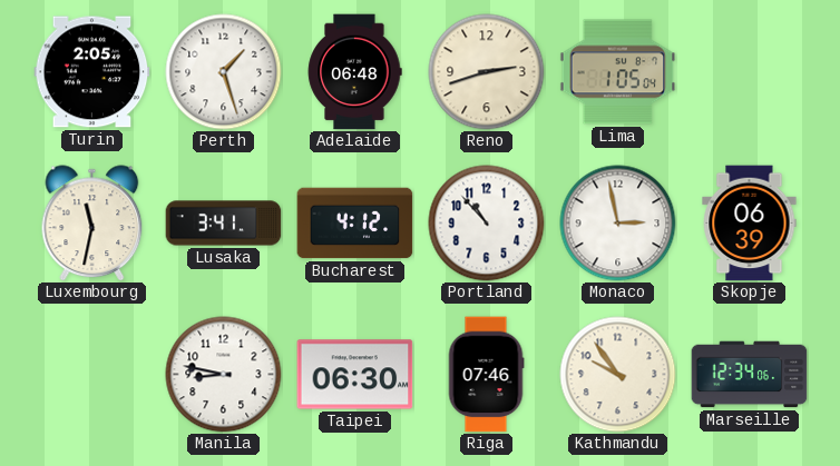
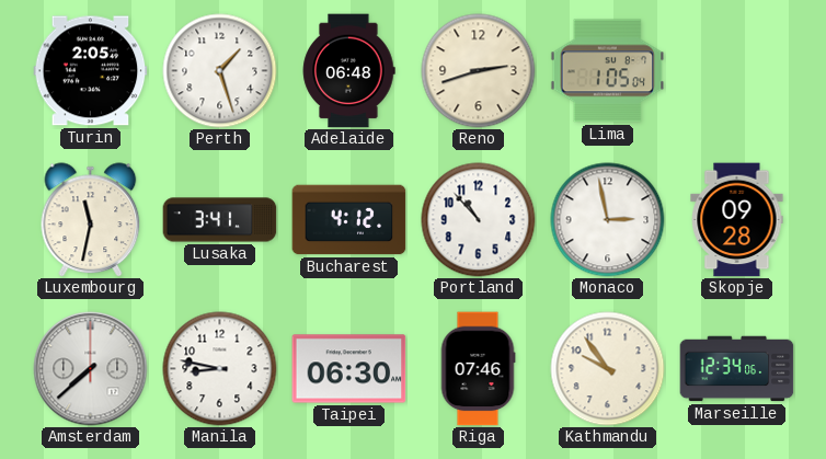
Skopje: 06:39 -> 09:28
Amsterdam: none -> 7:38
